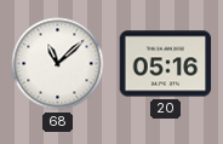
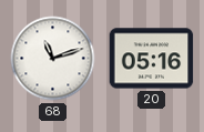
68: 11:08 -> 11:12
